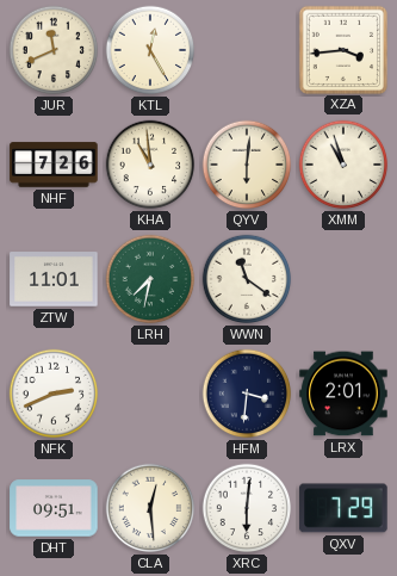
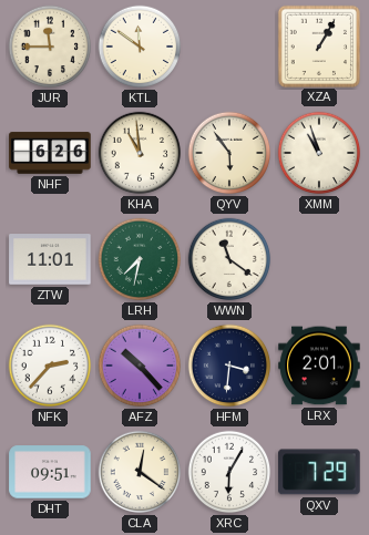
JUR: 11:41 -> 11:45
KTL: 12:25 -> 11:51
XZA: 3:44 -> 1:05
NHF: 7:26 -> 6:26
QYV: 6:01 -> 5:54
NFK: 2:41 -> 2:37
AFZ: none -> 10:23
CLA: 12:29 -> 12:21
XRC: 6:01 -> 6:05
